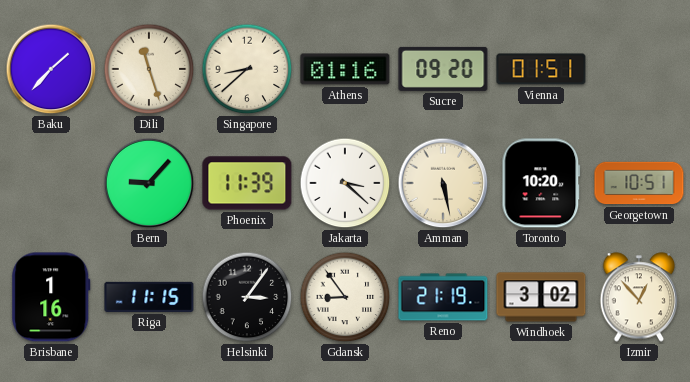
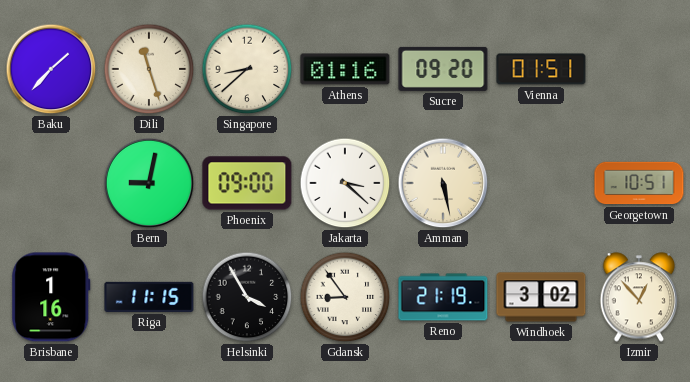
Bern: 9:07 -> 9:02
Phoenix: 11:39 -> 09:00
Toronto: 10:20 -> none
Helsinki: 3:06 -> 3:55
